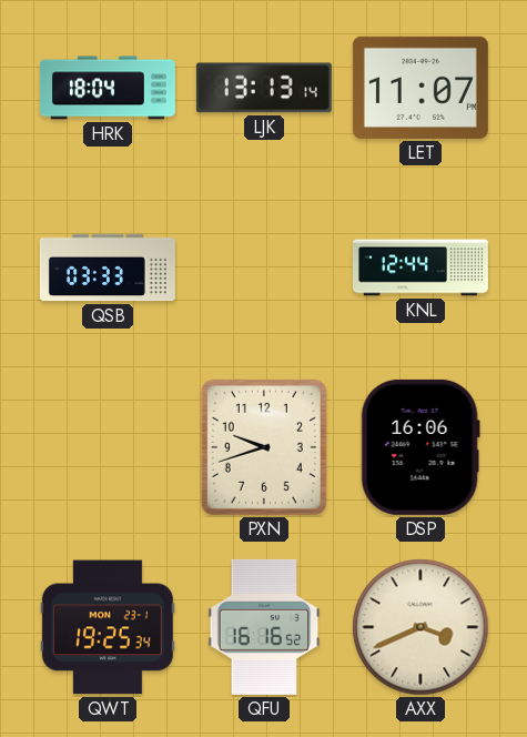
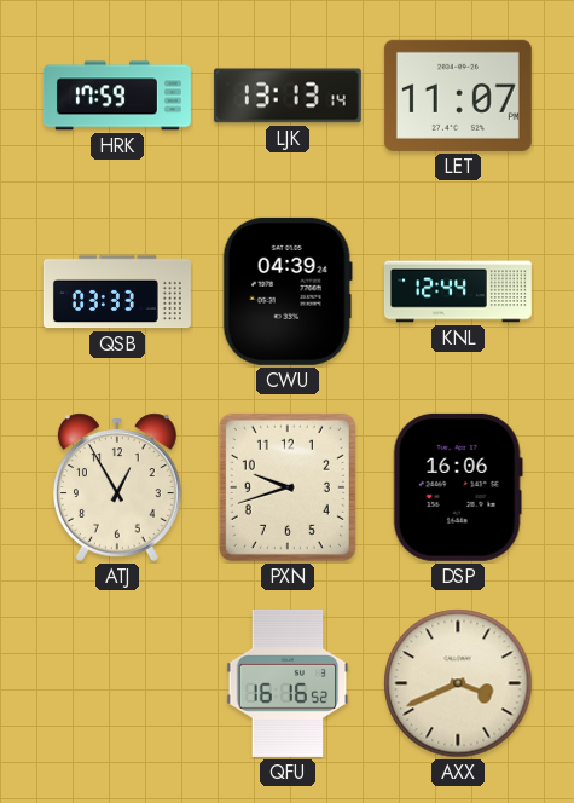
HRK: 18:04 -> 17:59
CWU: none -> 04:39
ATJ: none -> 12:55
QWT: 19:25 -> none
